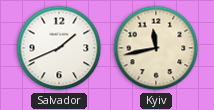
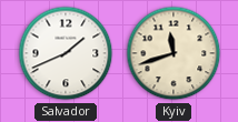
Kyiv: 11:43 -> 11:42
